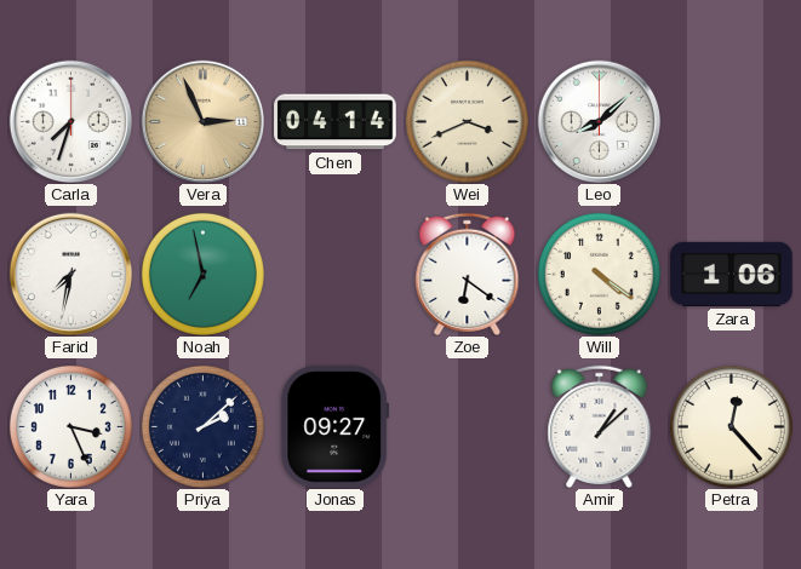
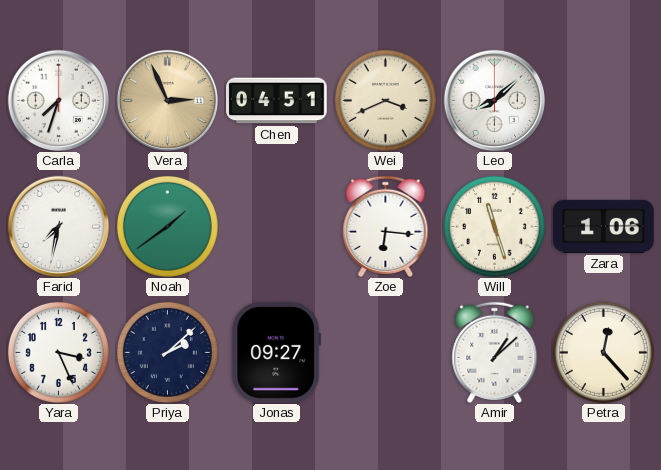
Chen: 04:14 -> 04:51
Noah: 6:58 -> 1:39
Zoe: 6:21 -> 6:16
Will: 4:21 -> 11:27
